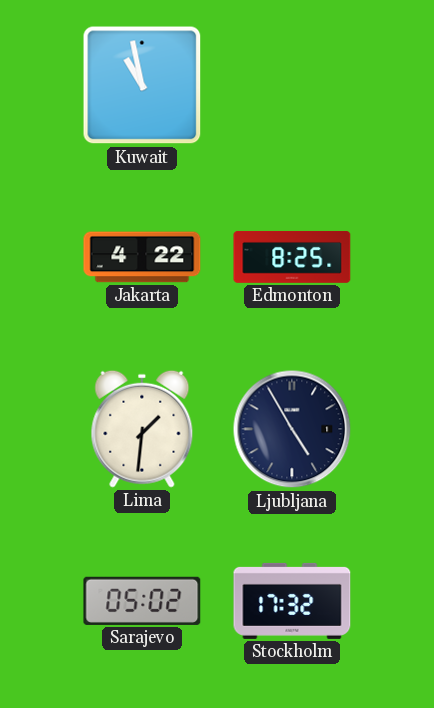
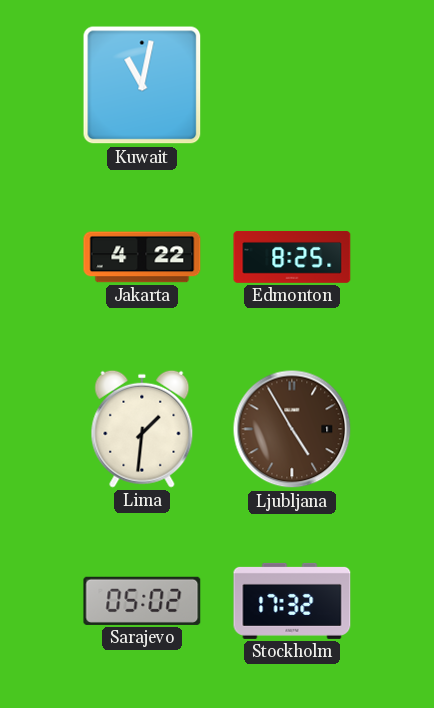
Kuwait: 10:58 -> 11:02
Ljubljana dial: navy -> brown
